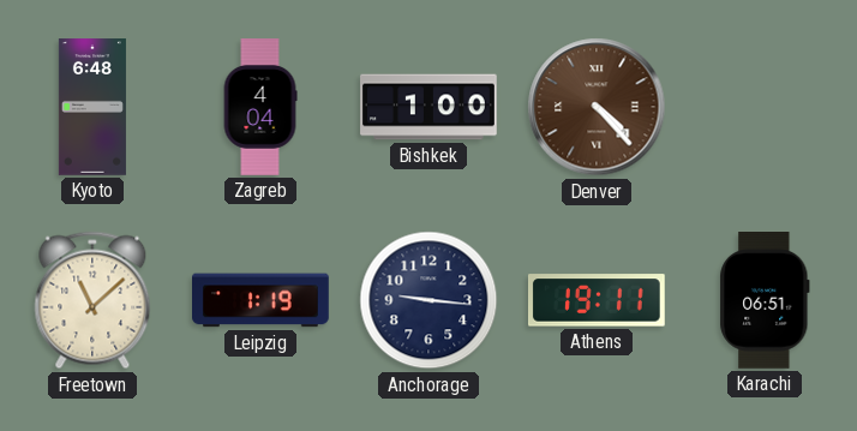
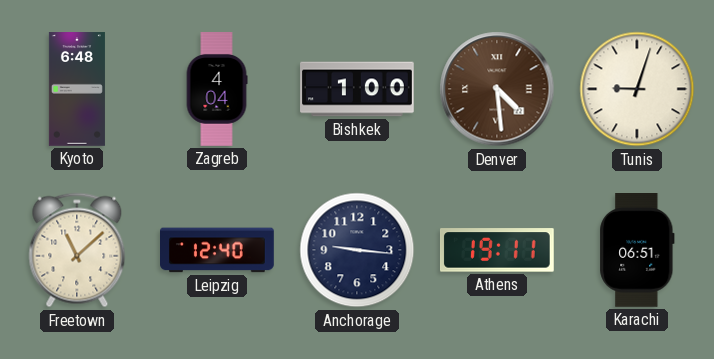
Denver: 4:23 -> 4:29
Tunis: none -> 9:03
Leipzig: 1:19 -> 12:40
